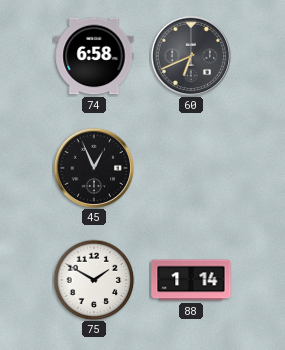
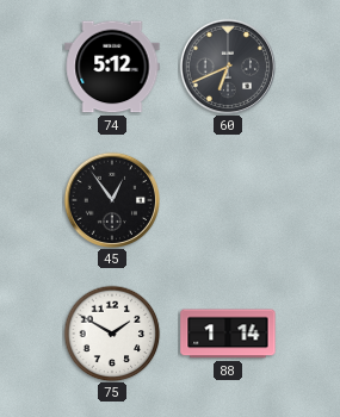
74: 6:58 -> 5:12
45: 12:56 -> 12:54
